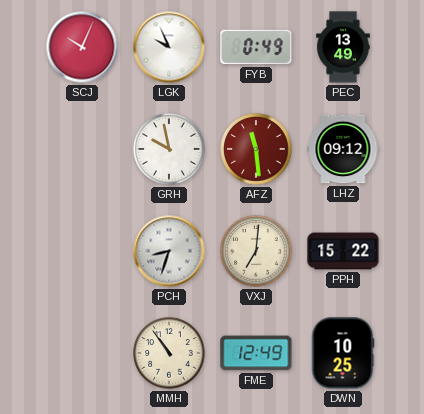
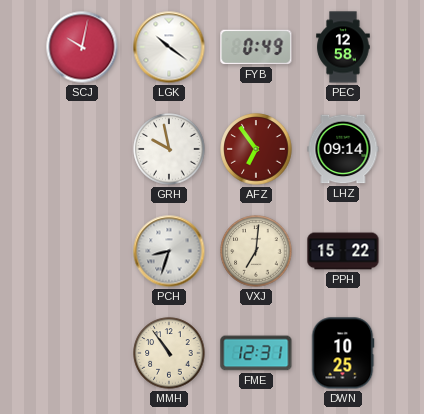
SCJ: 10:04 -> 10:02
LGK: 9:56 -> 10:21
PEC: 13:49 -> 12:58
AFZ: 11:29 -> 6:54
LHZ: 09:12 -> 09:14
FME: 12:49 -> 12:31
